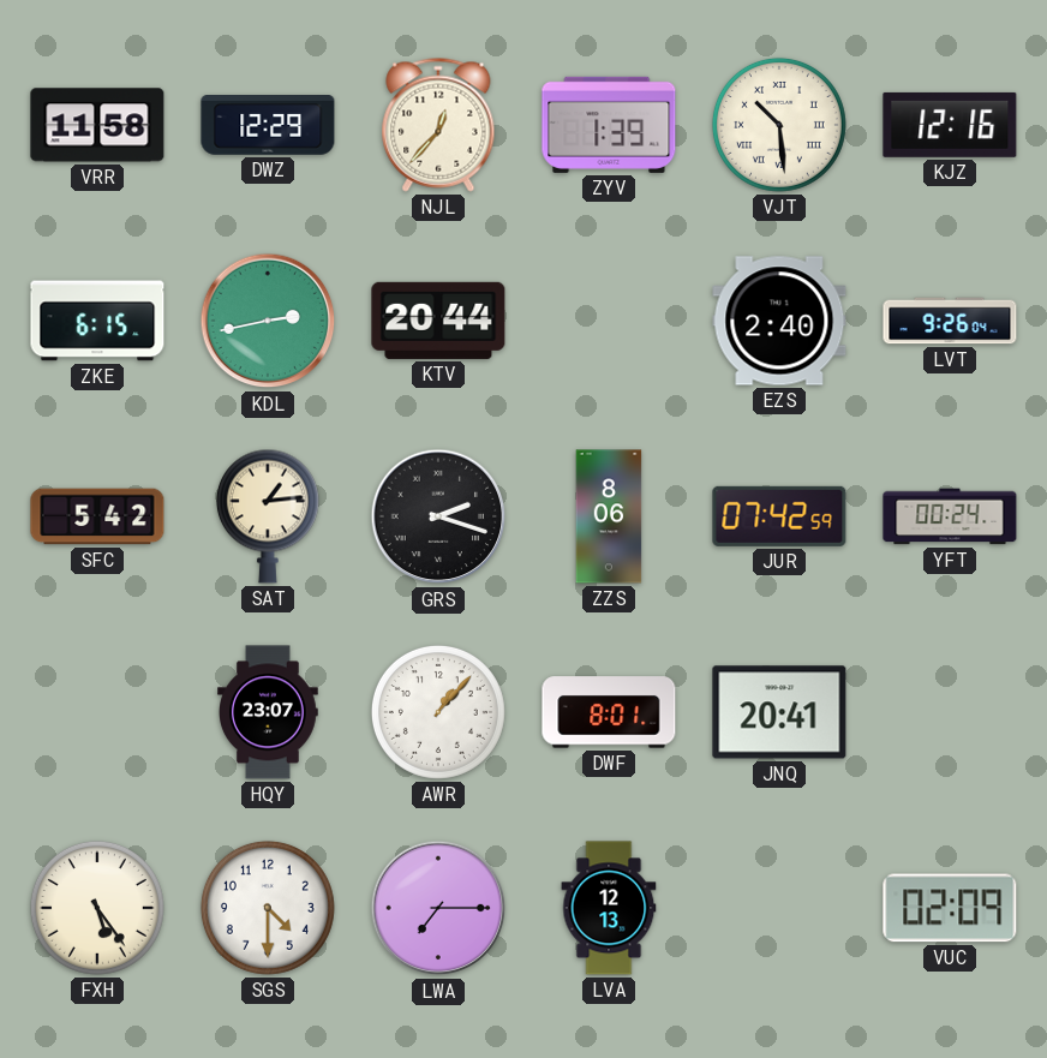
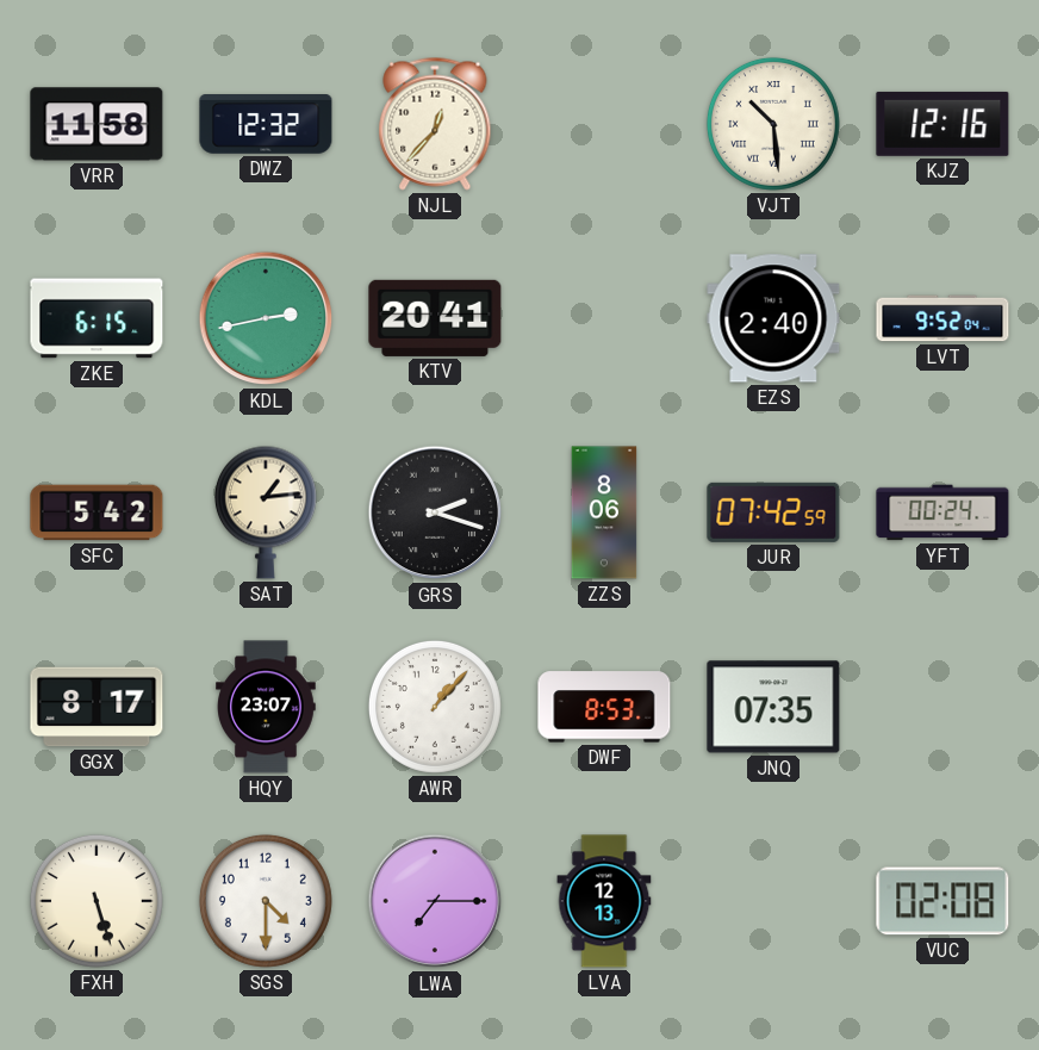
DWZ: 12:29 -> 12:32
ZYV: 1:39 -> none
KTV: 20:44 -> 20:41
LVT: 9:26 -> 9:52
GGX: none -> 8:17
DWF: 8:01 -> 8:53
JNQ: 20:41 -> 07:35
FXH: 5:24 -> 5:27
VUC: 02:09 -> 02:08
